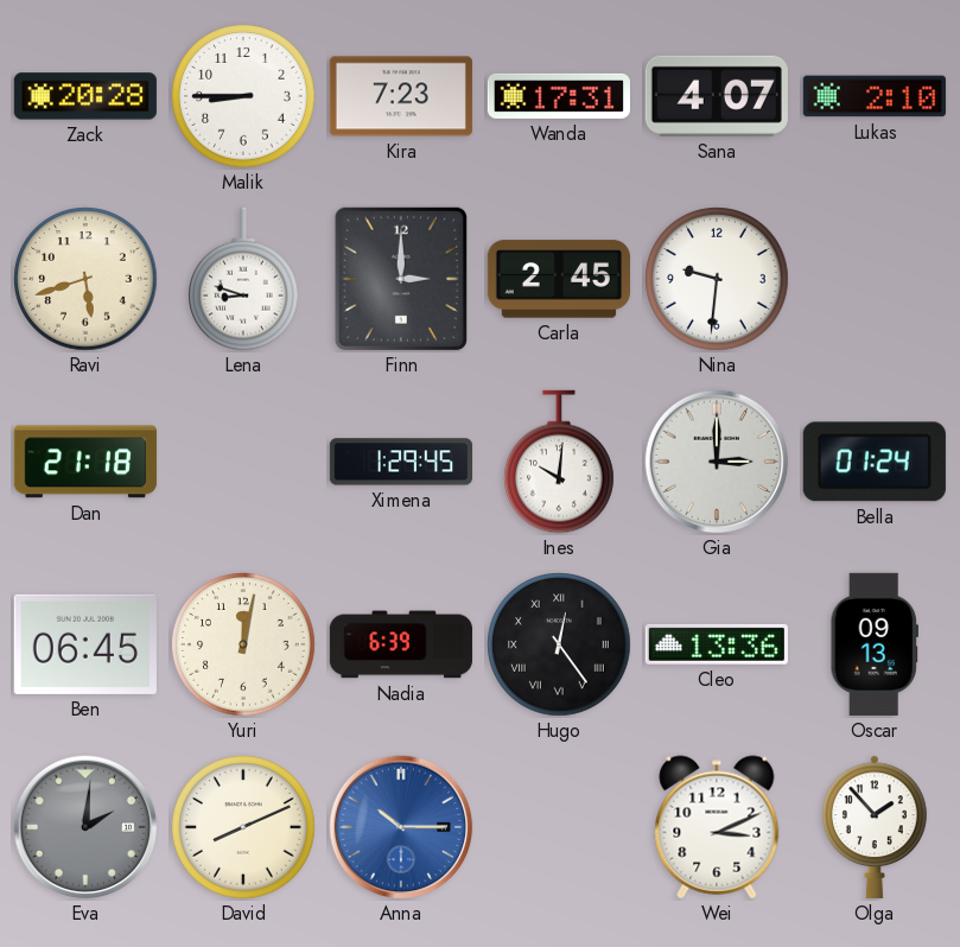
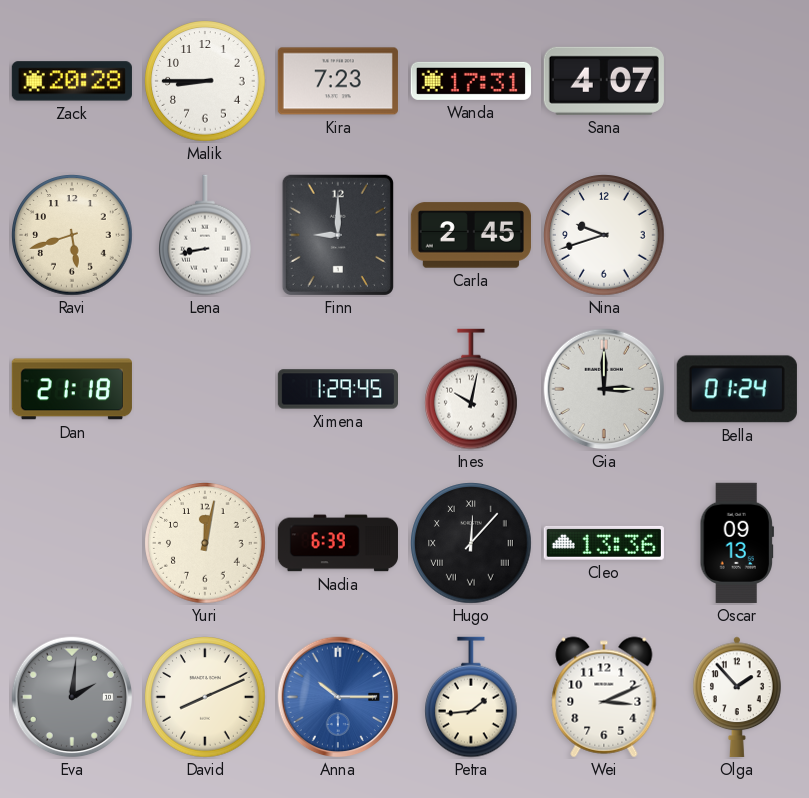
Lukas: 2:10 -> none
Lena: 8:48 -> 8:43
Finn: 3:00 -> 9:00
Nina: 9:31 -> 9:42
Ines: 10:01 -> 10:02
Ben: 06:45 -> none
Hugo: 12:24 -> 12:07
Petra: none -> 1:44
